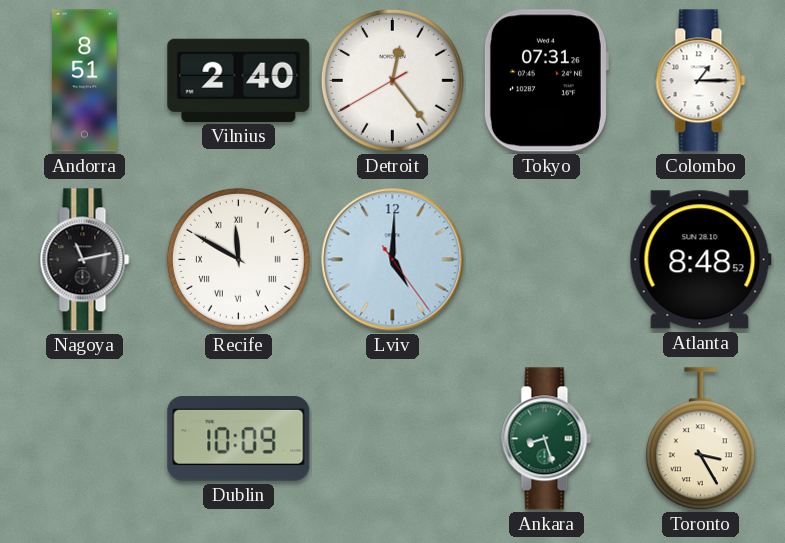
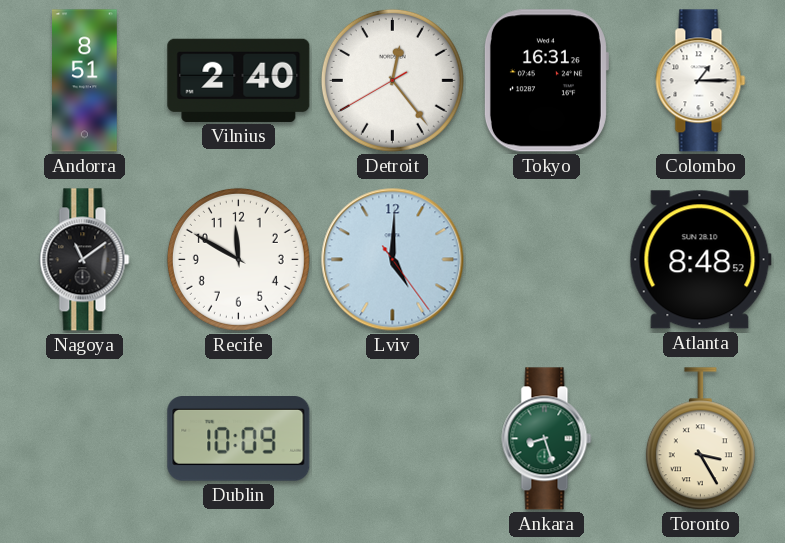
Tokyo: 07:31 -> 16:31
Nagoya: 11:13 -> 11:09
Recife numerals: Roman -> Arabic
